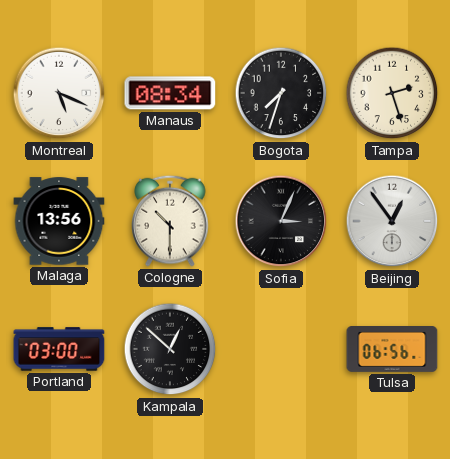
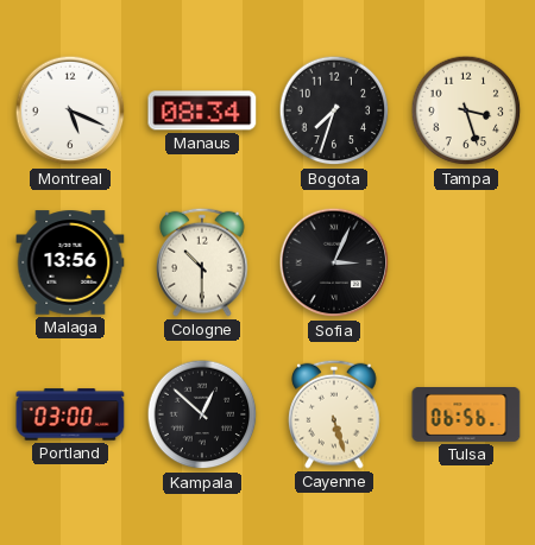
Tampa: 2:27 -> 3:27
Beijing: 12:54 -> none
Cayenne: none -> 5:27
